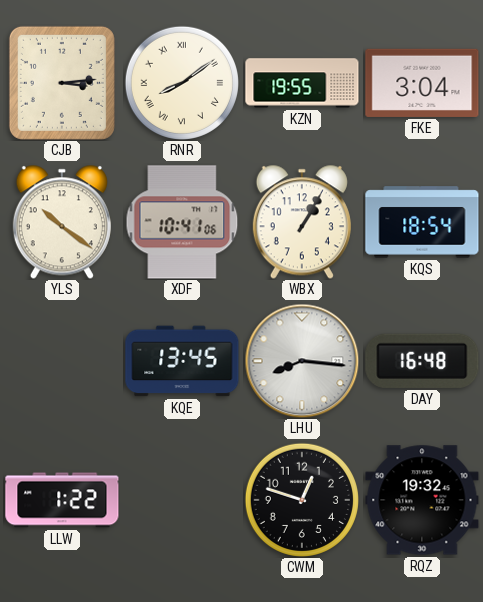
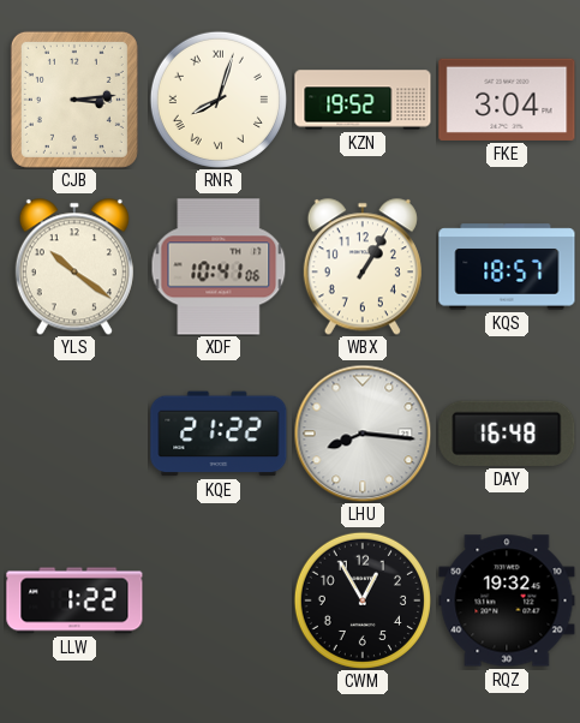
RNR: 8:09 -> 8:03
KZN: 19:55 -> 19:52
KQS: 18:54 -> 18:57
KQE: 13:45 -> 21:22
CWM: 12:48 -> 12:55
